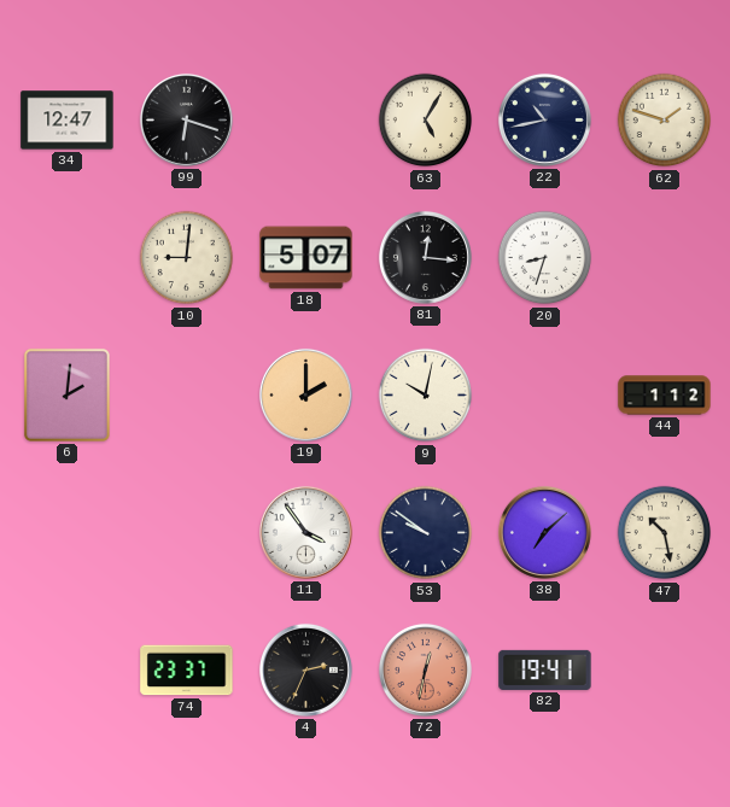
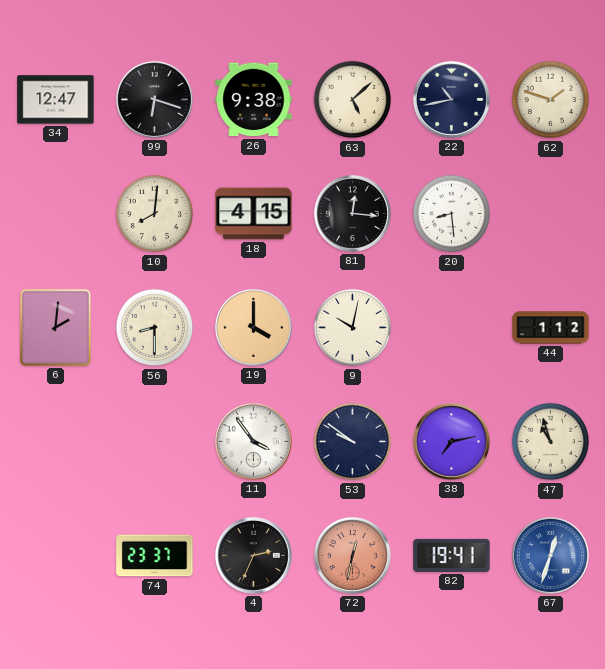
26: none -> 9:38
63: 5:05 -> 5:08
10: 9:01 -> 8:01
18: 5:07 -> 4:15
20: 8:33 -> 8:29
56: none -> 8:30
19: 2:00 -> 4:00
38: 7:08 -> 7:13
47: 10:28 -> 10:57
67: none -> 12:33
